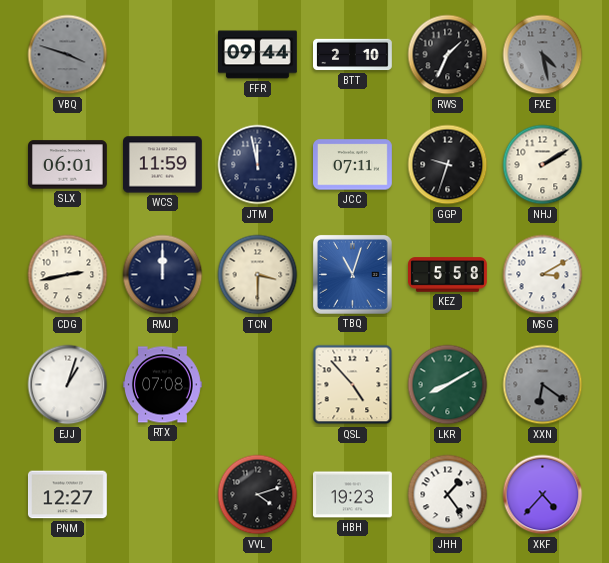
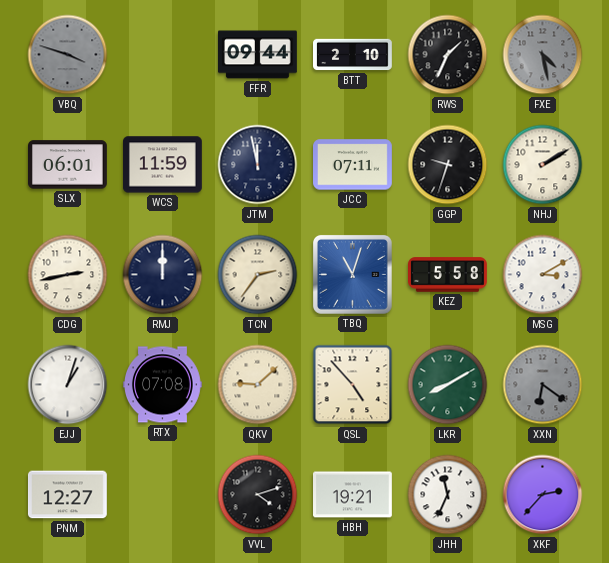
TCN: 3:30 -> 2:36
QKV: none -> 9:08
HBH: 19:23 -> 19:21
JHH: 1:24 -> 11:34
XKF: 4:37 -> 2:37
